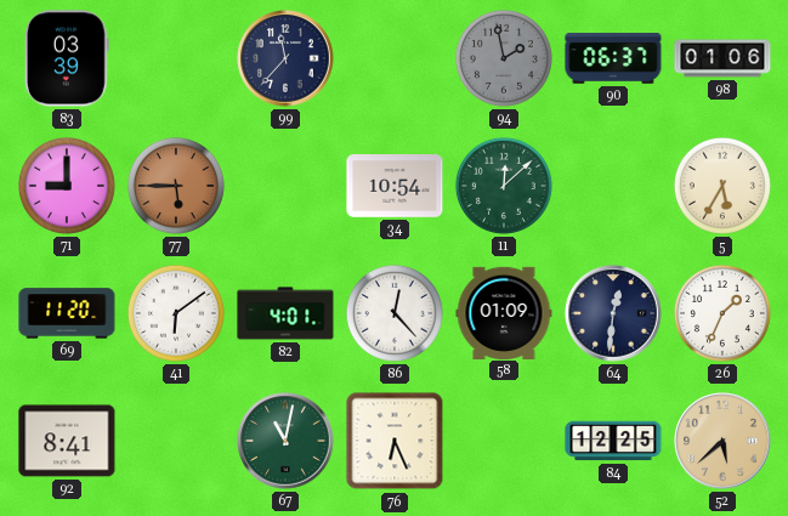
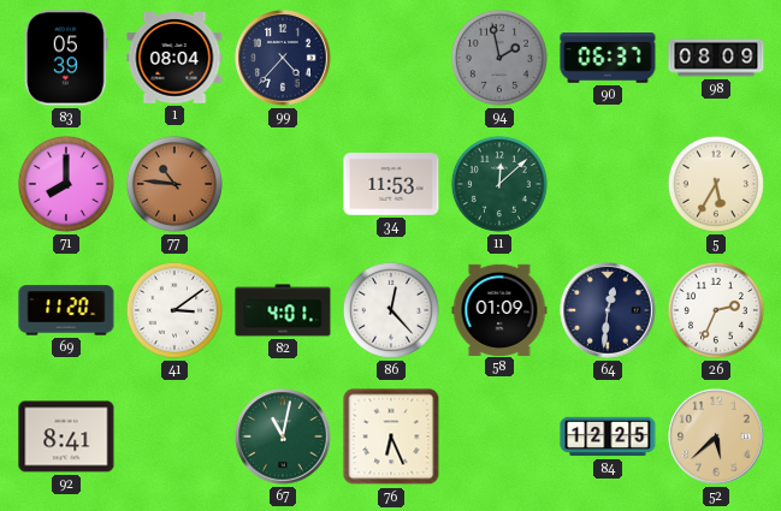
83: 03:39 -> 05:39
1: none -> 08:04
99: 11:37 -> 4:37
98: 01:06 -> 08:09
71: 9:00 -> 8:00
77: 5:45 -> 10:46
34: 10:54 -> 11:53
41: 6:09 -> 3:09
26: 1:34 -> 2:34
